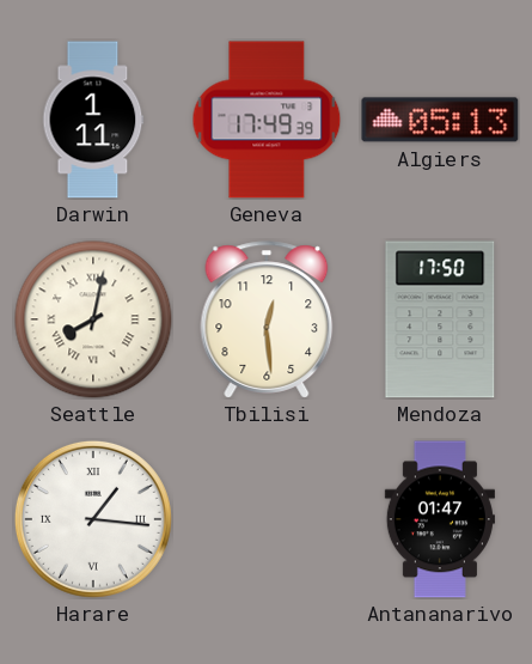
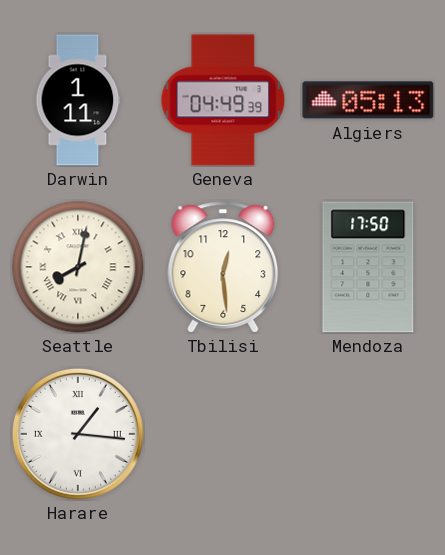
Geneva: 17:49 -> 04:49
Antananarivo: 01:47 -> none
